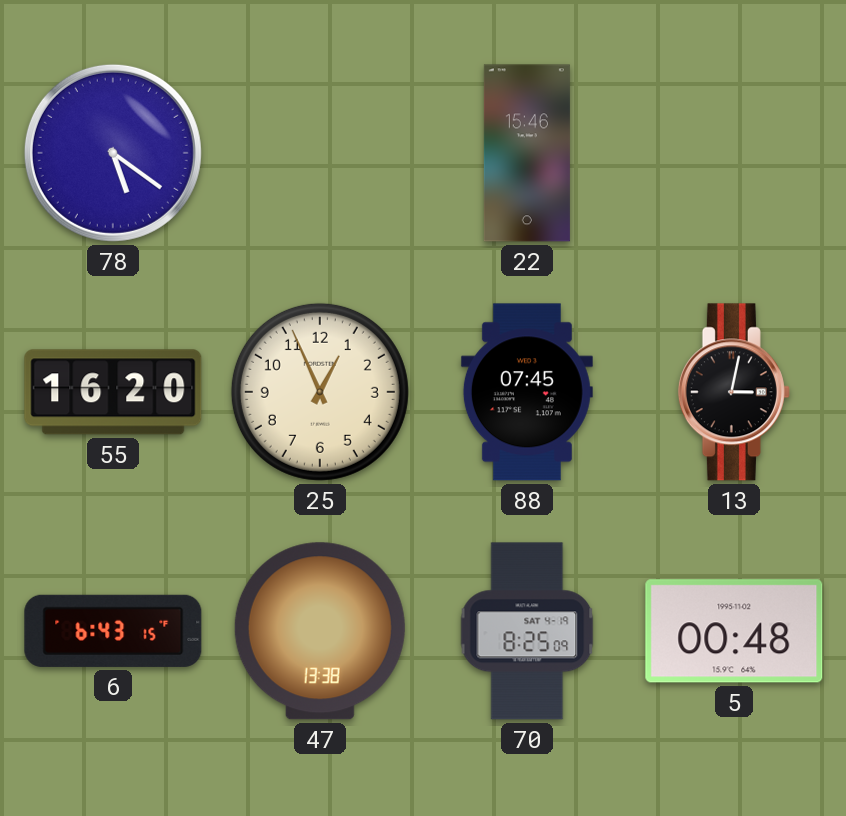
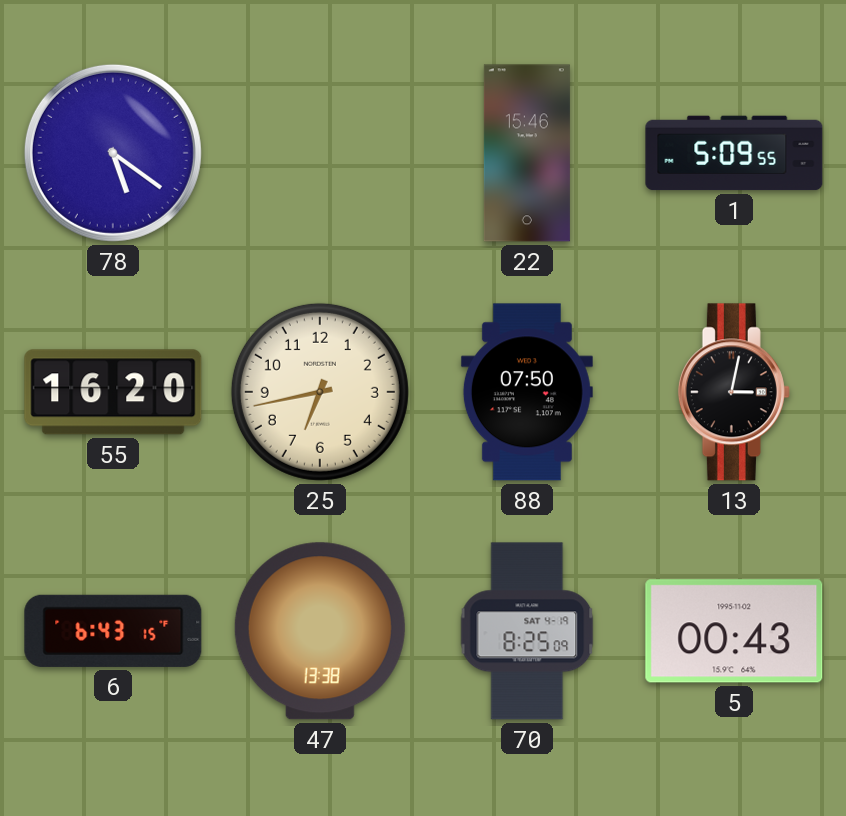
1: none -> 5:09
25: 12:56 -> 6:43
88: 07:45 -> 07:50
5: 00:48 -> 00:43
